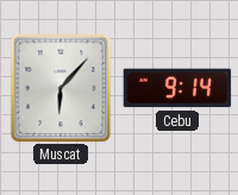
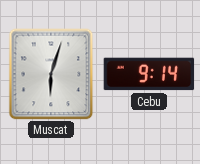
Muscat: 6:07 -> 6:03
